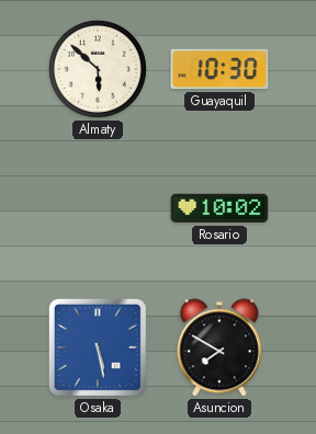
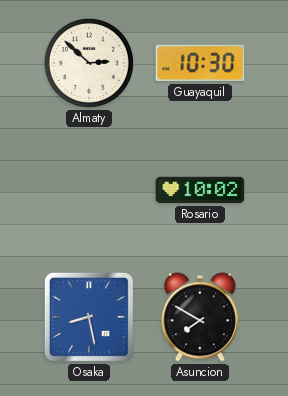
Almaty: 5:52 -> 2:52
Osaka: 5:28 -> 8:28
